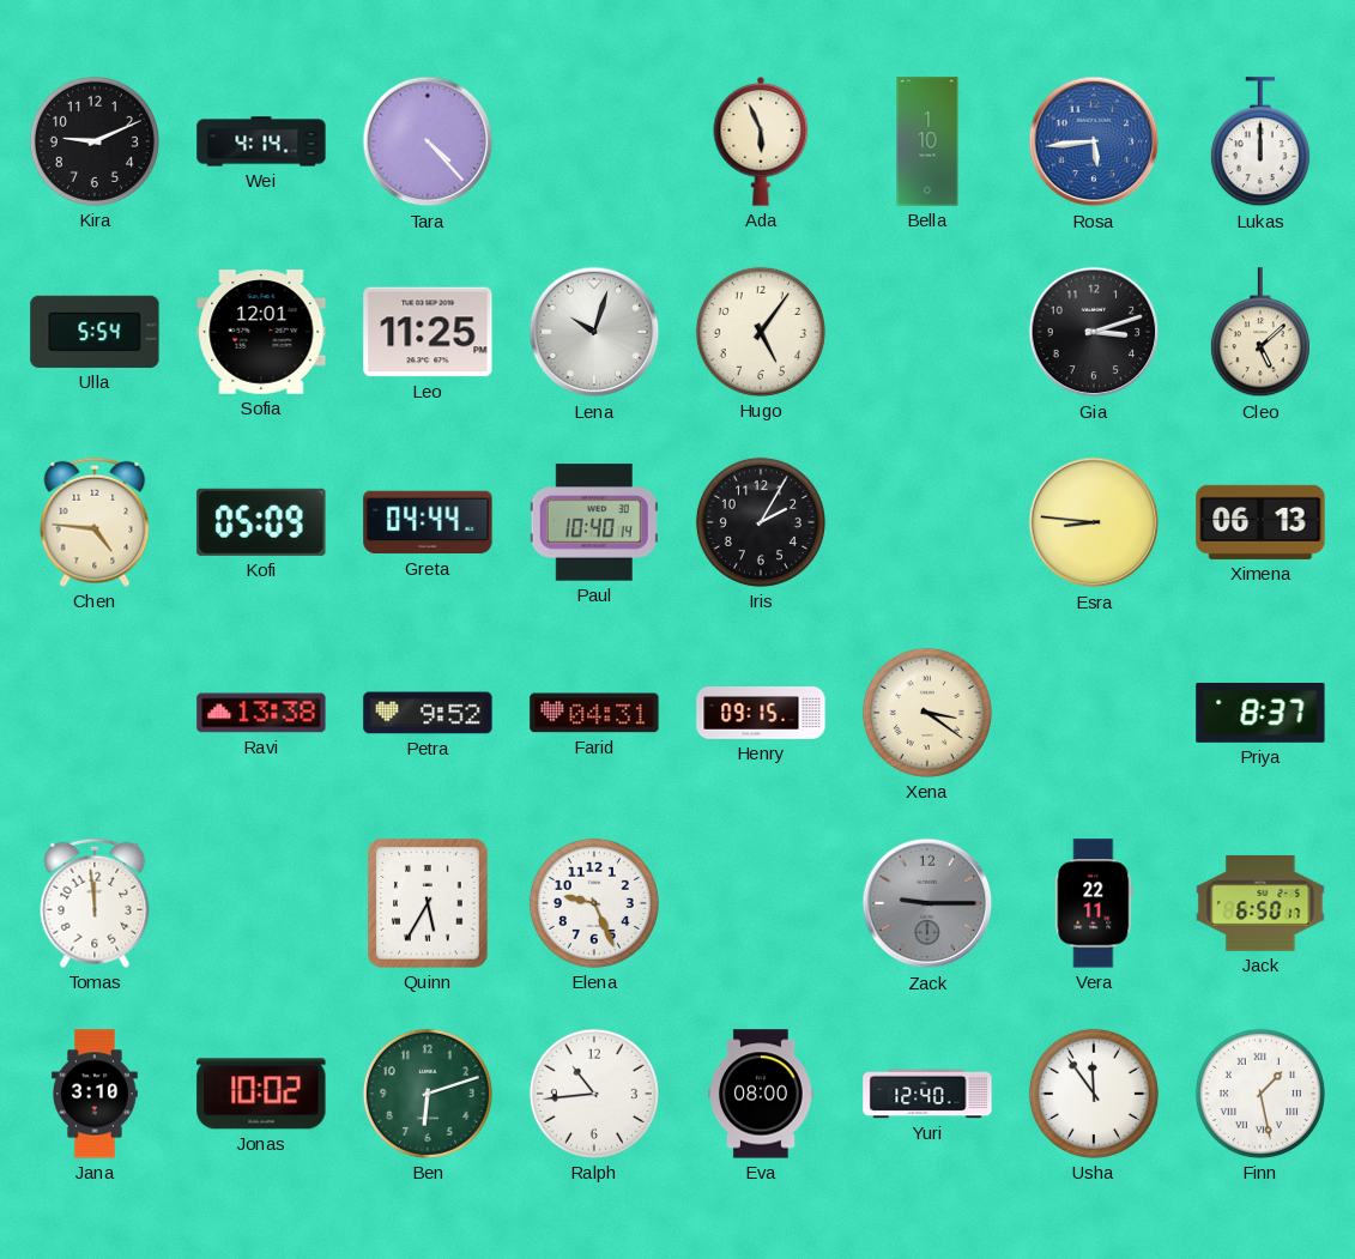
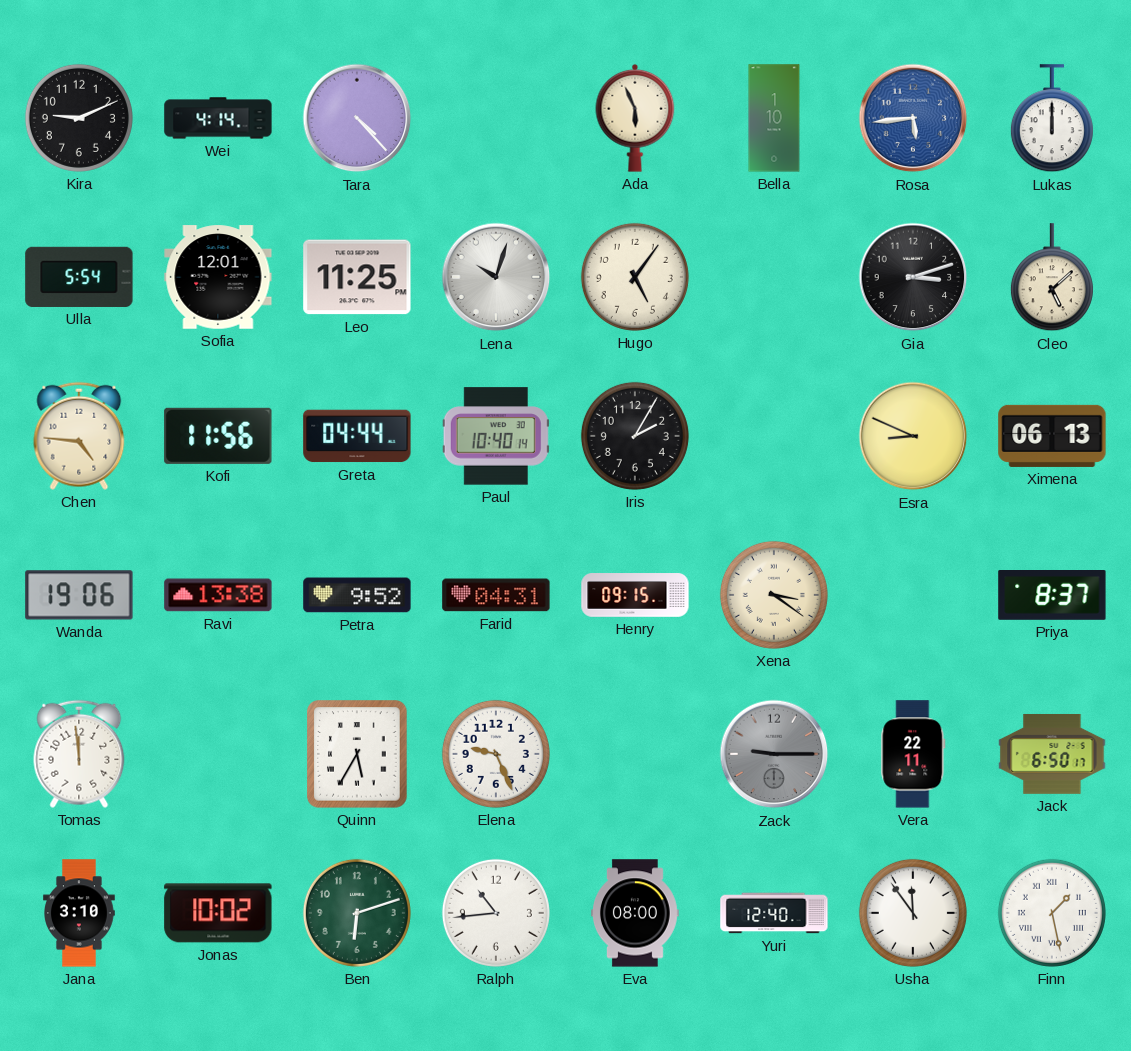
Kofi: 05:09 -> 11:56
Esra: 8:46 -> 8:49
Wanda: none -> 19:06
